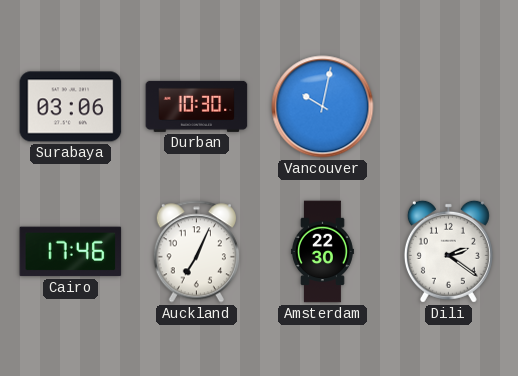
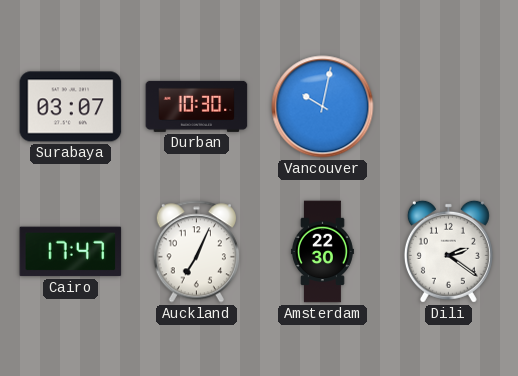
Surabaya: 03:06 -> 03:07
Cairo: 17:46 -> 17:47
